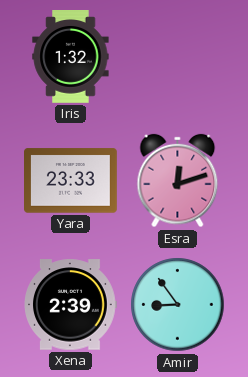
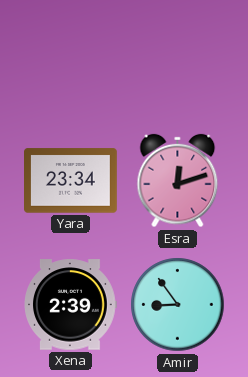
Iris: 1:32 -> none
Yara: 23:33 -> 23:34
